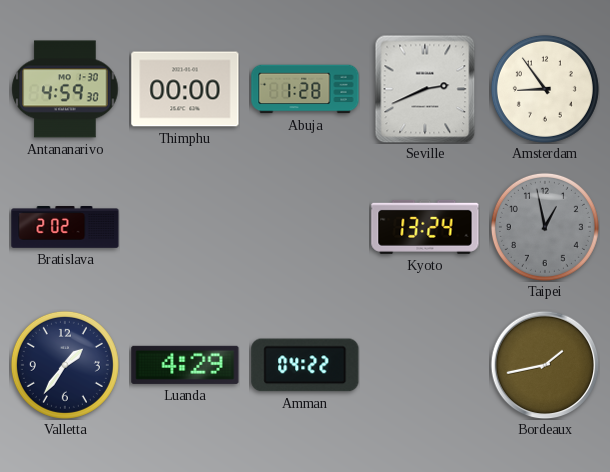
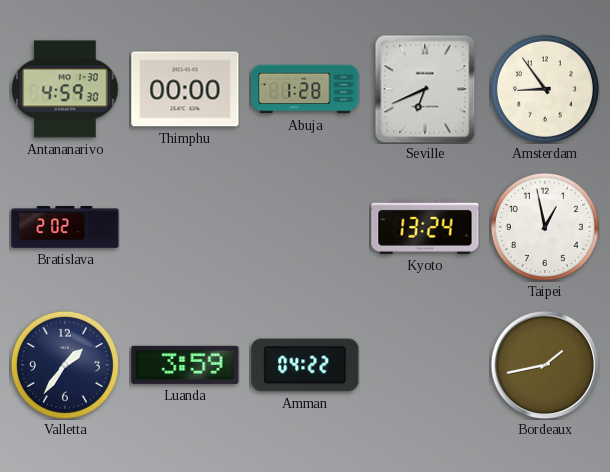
Seville: 2:41 -> 6:41
Taipei dial: grey -> white
Luanda: 4:29 -> 3:59
